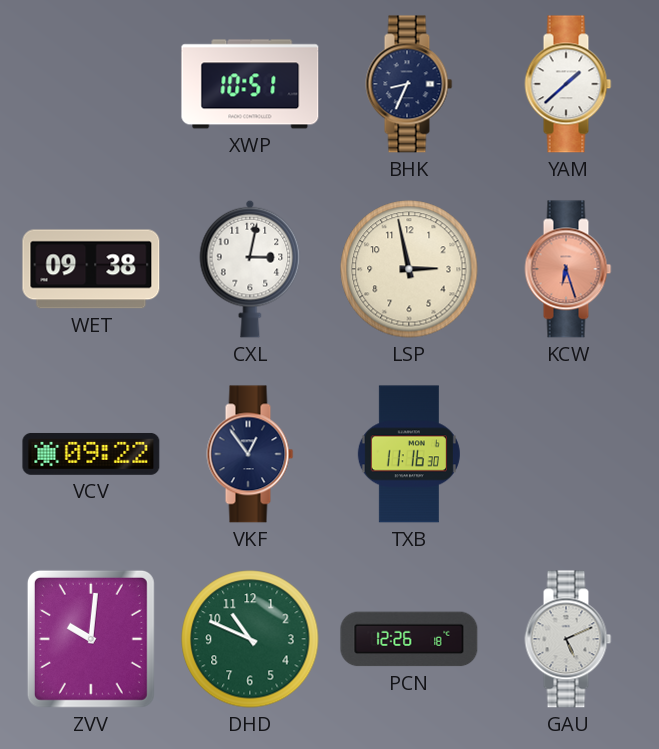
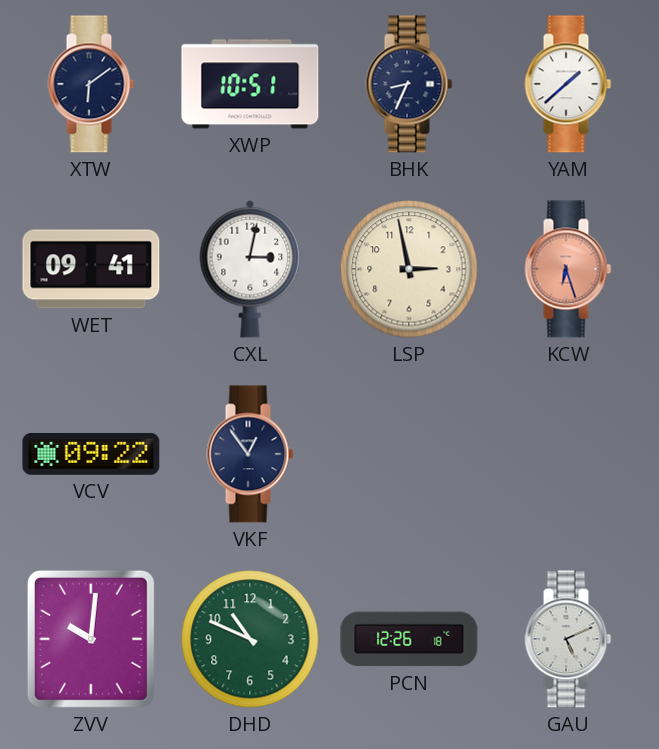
XTW: none -> 6:09
WET: 09:38 -> 09:41
TXB: 11:16 -> none
